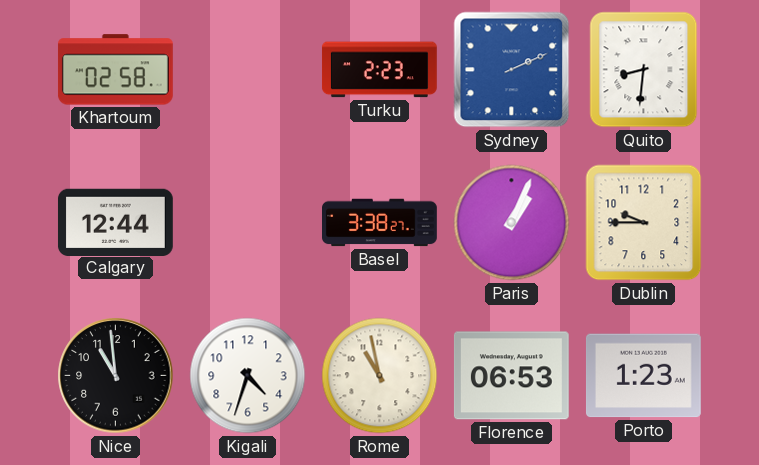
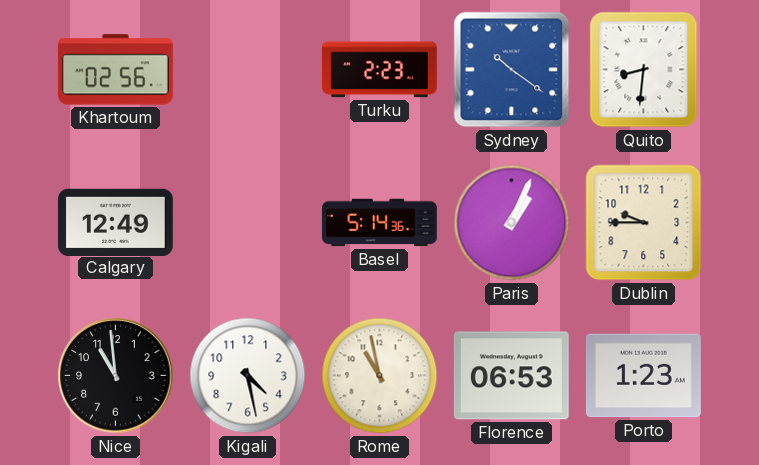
Khartoum: 02:58 -> 02:56
Sydney: 2:11 -> 10:21
Calgary: 12:44 -> 12:49
Basel: 3:38 -> 5:14
Kigali: 4:33 -> 4:28
